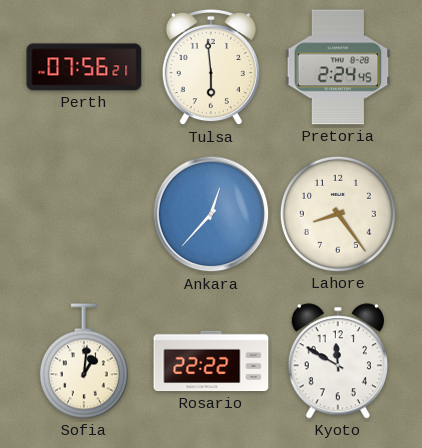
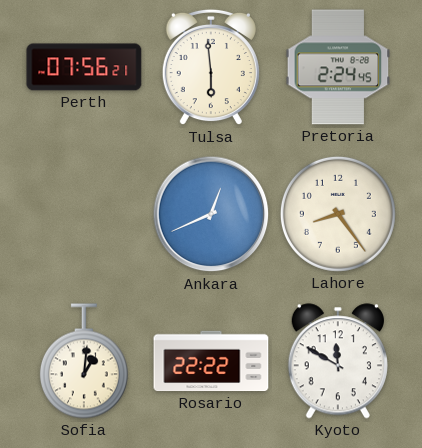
Ankara: 12:37 -> 12:41
